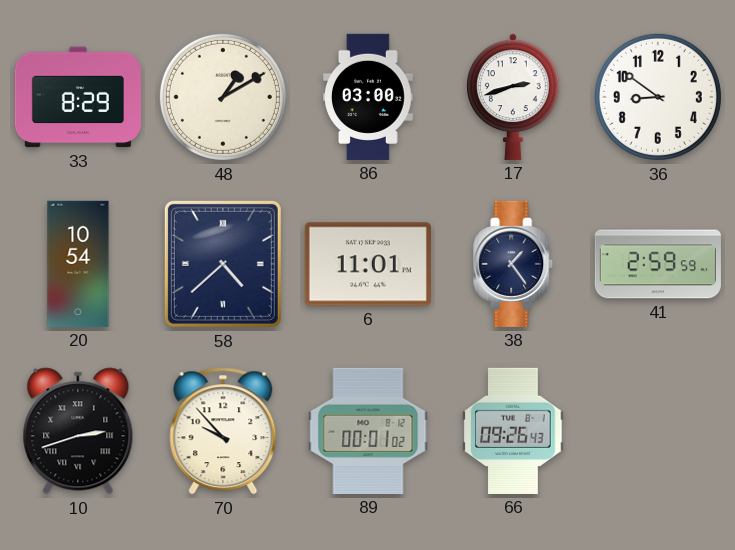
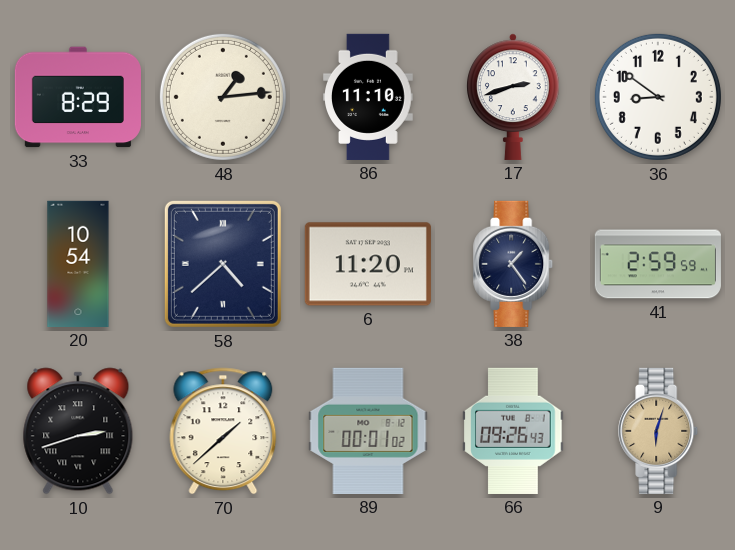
48: 1:10 -> 1:14
86: 03:00 -> 11:10
6: 11:01 -> 11:20
70: 9:53 -> 1:38
9: none -> 6:03
